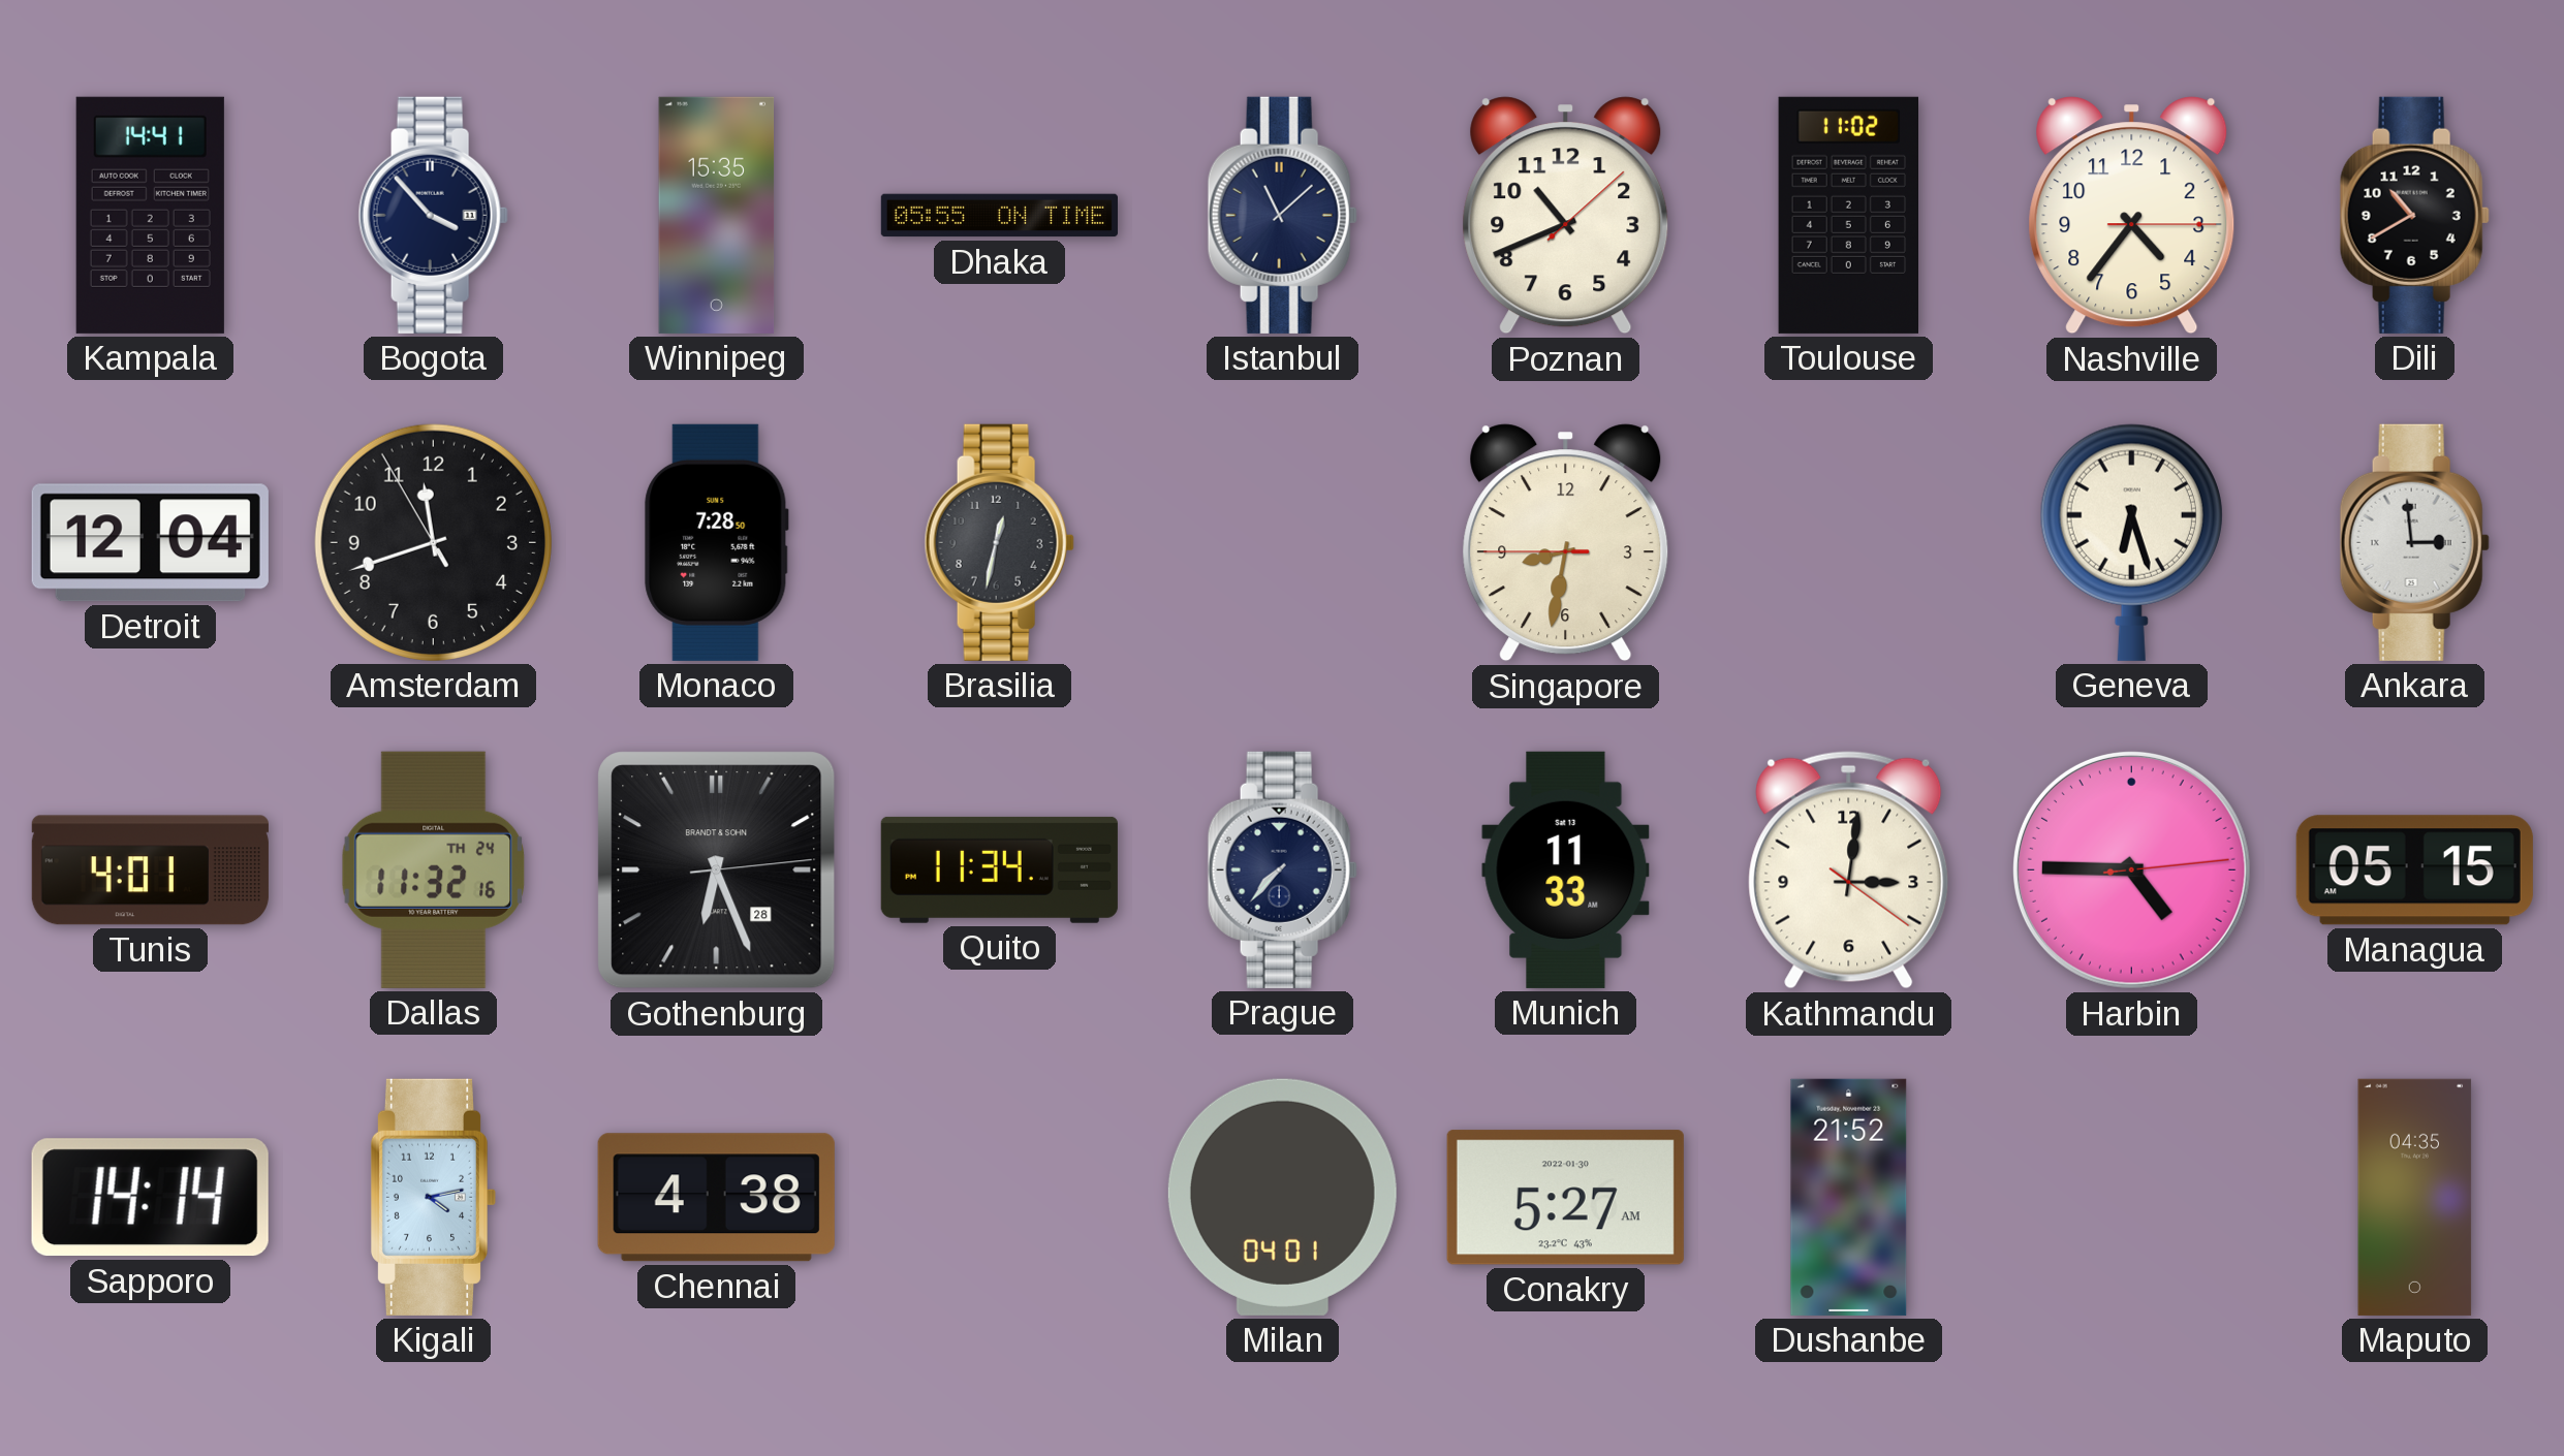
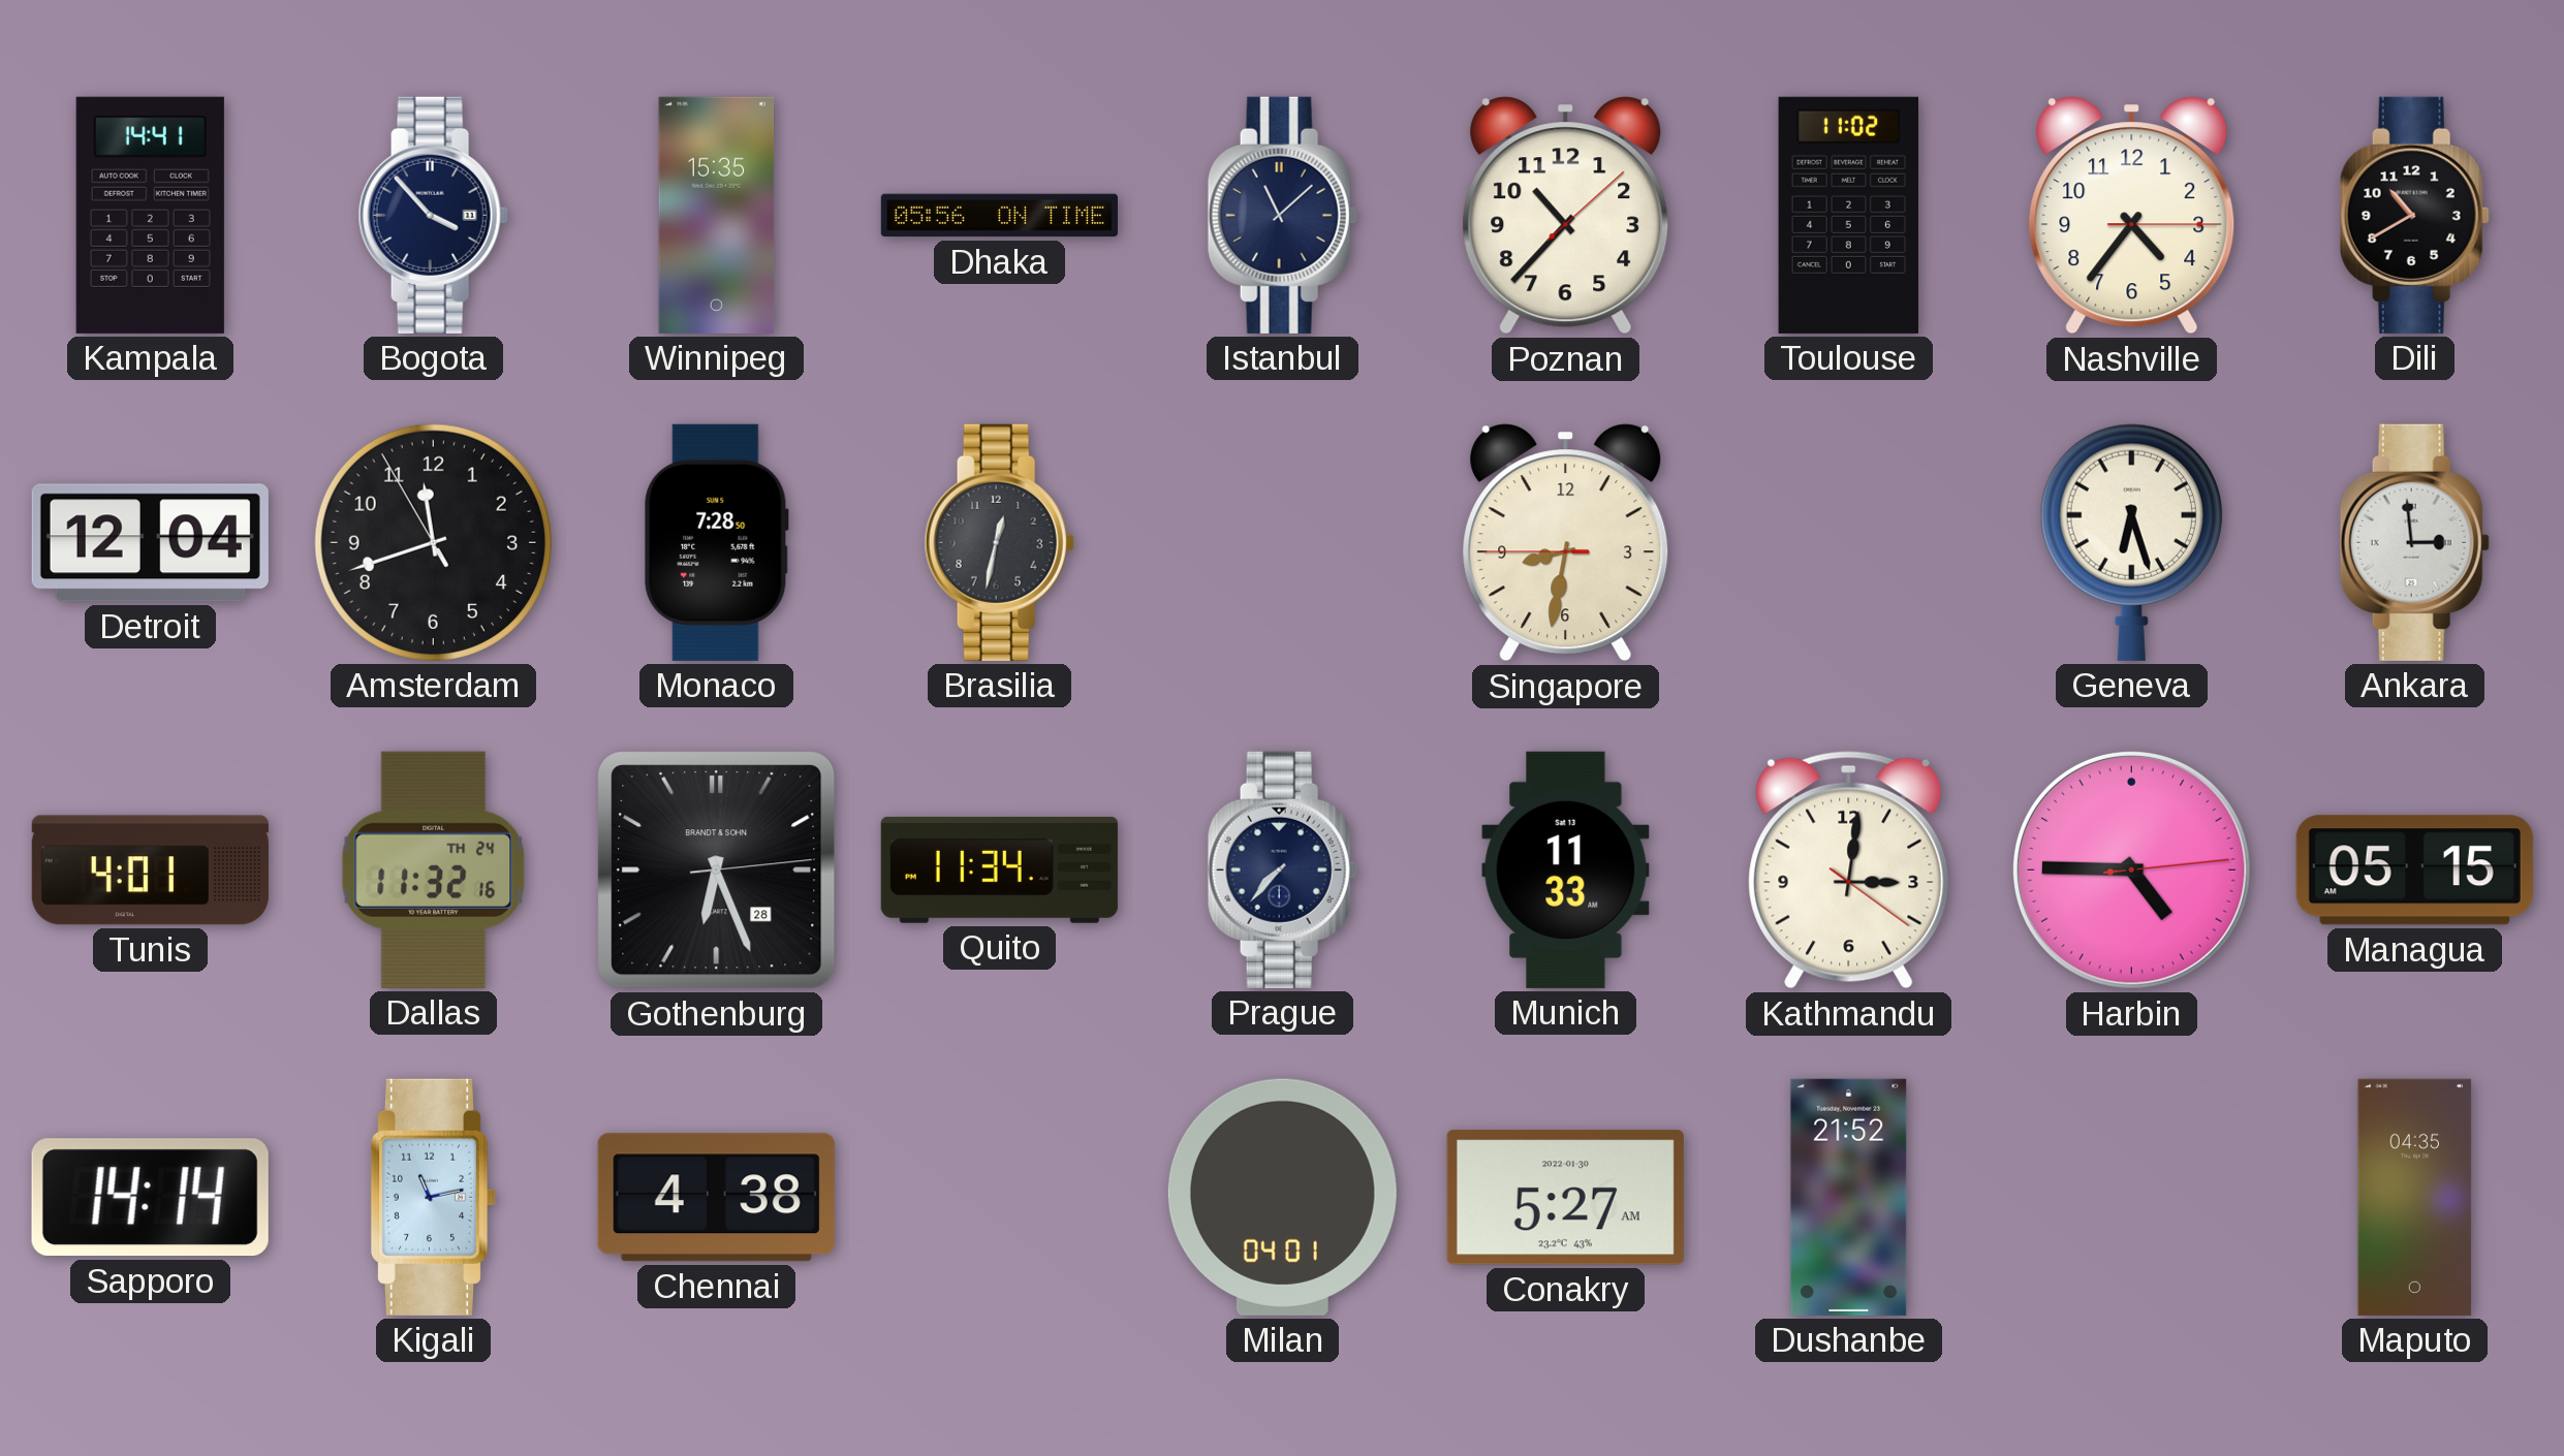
Dhaka: 05:55 -> 05:56
Poznan: 10:41 -> 10:37
Kigali: 4:13 -> 11:13
